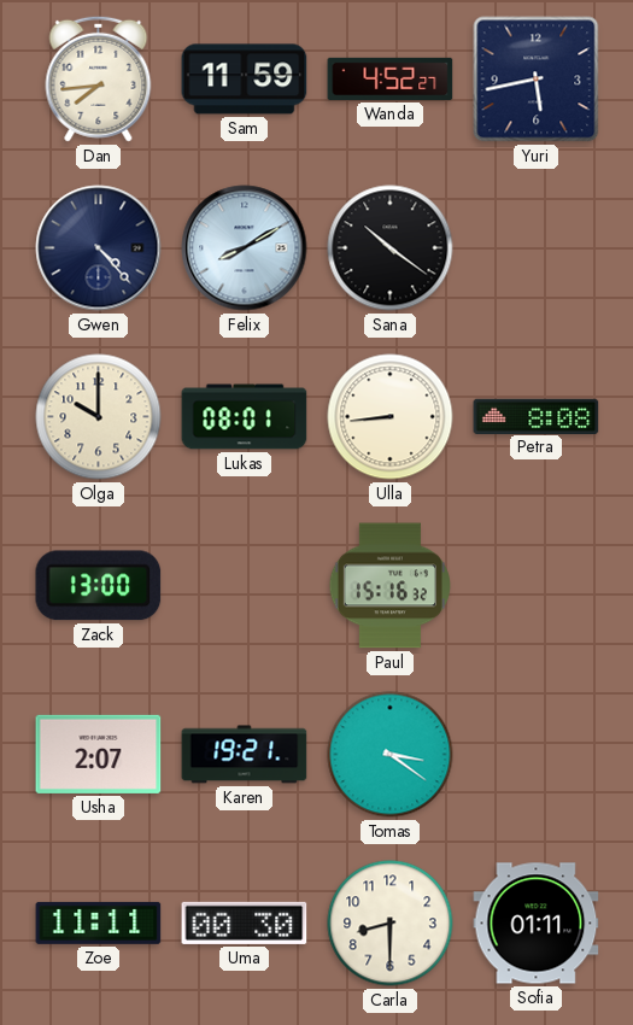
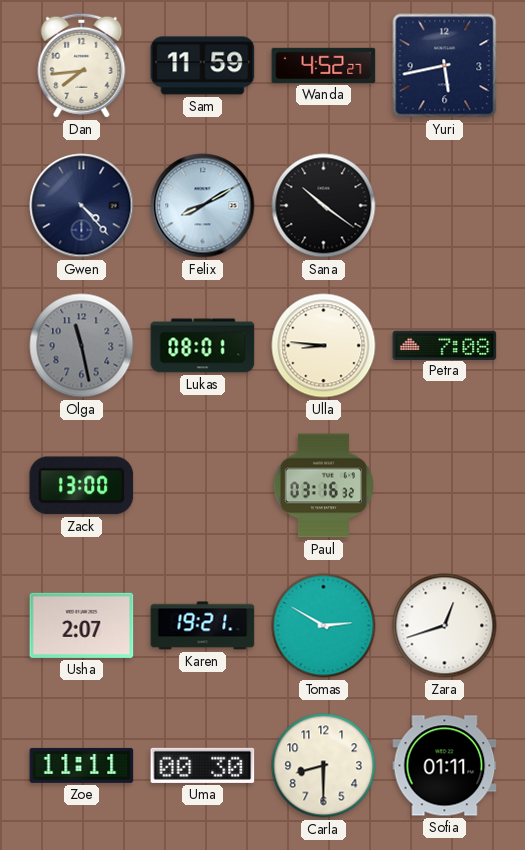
Olga: 10:00 -> 11:28
Olga dial: cream -> grey
Ulla: 8:44 -> 8:46
Petra: 8:08 -> 7:08
Paul: 15:16 -> 03:16
Tomas: 3:21 -> 2:50
Zara: none -> 12:42
